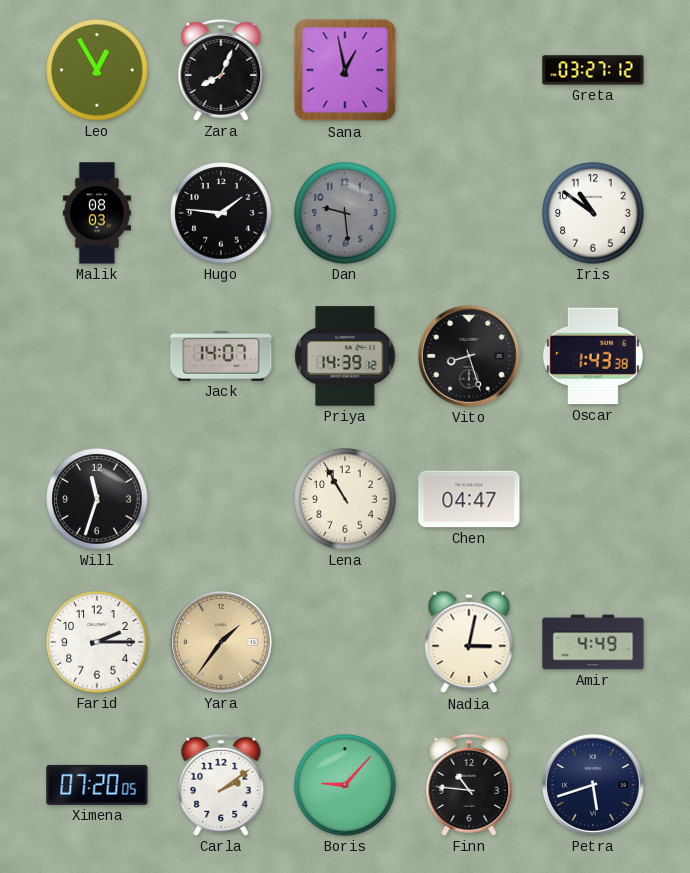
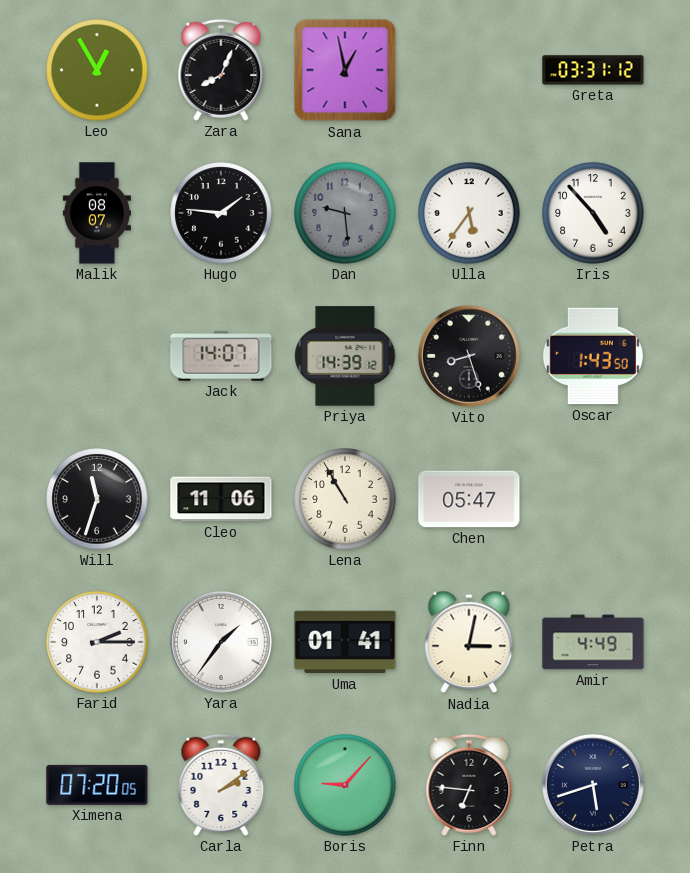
Greta: 03:27 -> 03:31
Malik: 08:03 -> 08:07
Ulla: none -> 5:36
Iris: 10:51 -> 4:53
Oscar: 1:43:38 -> 1:43:50
Cleo: none -> 11:06
Chen: 04:47 -> 05:47
Yara dial: champagne -> white
Uma: none -> 01:41
Finn: 10:46 -> 6:46
